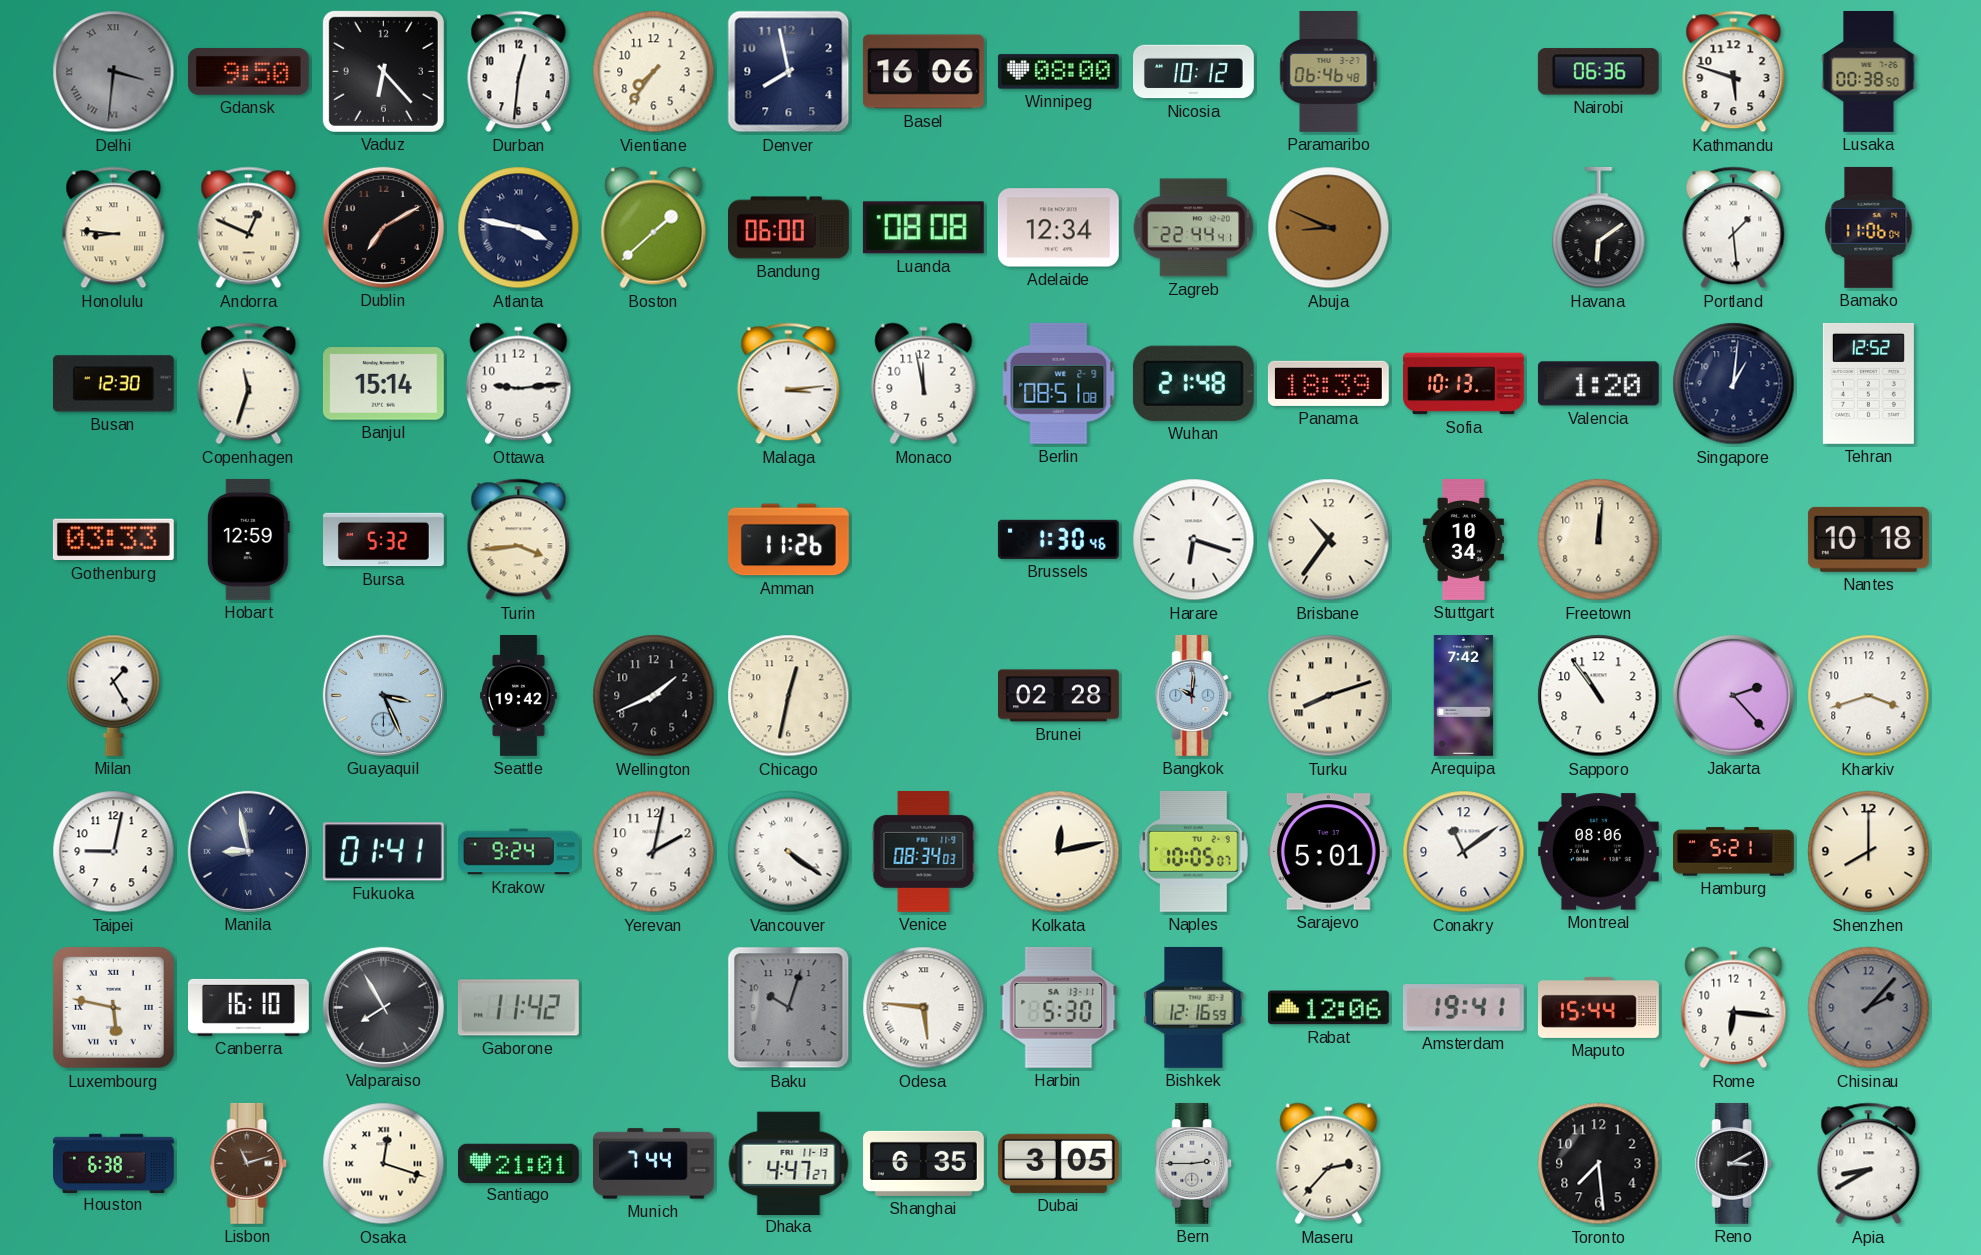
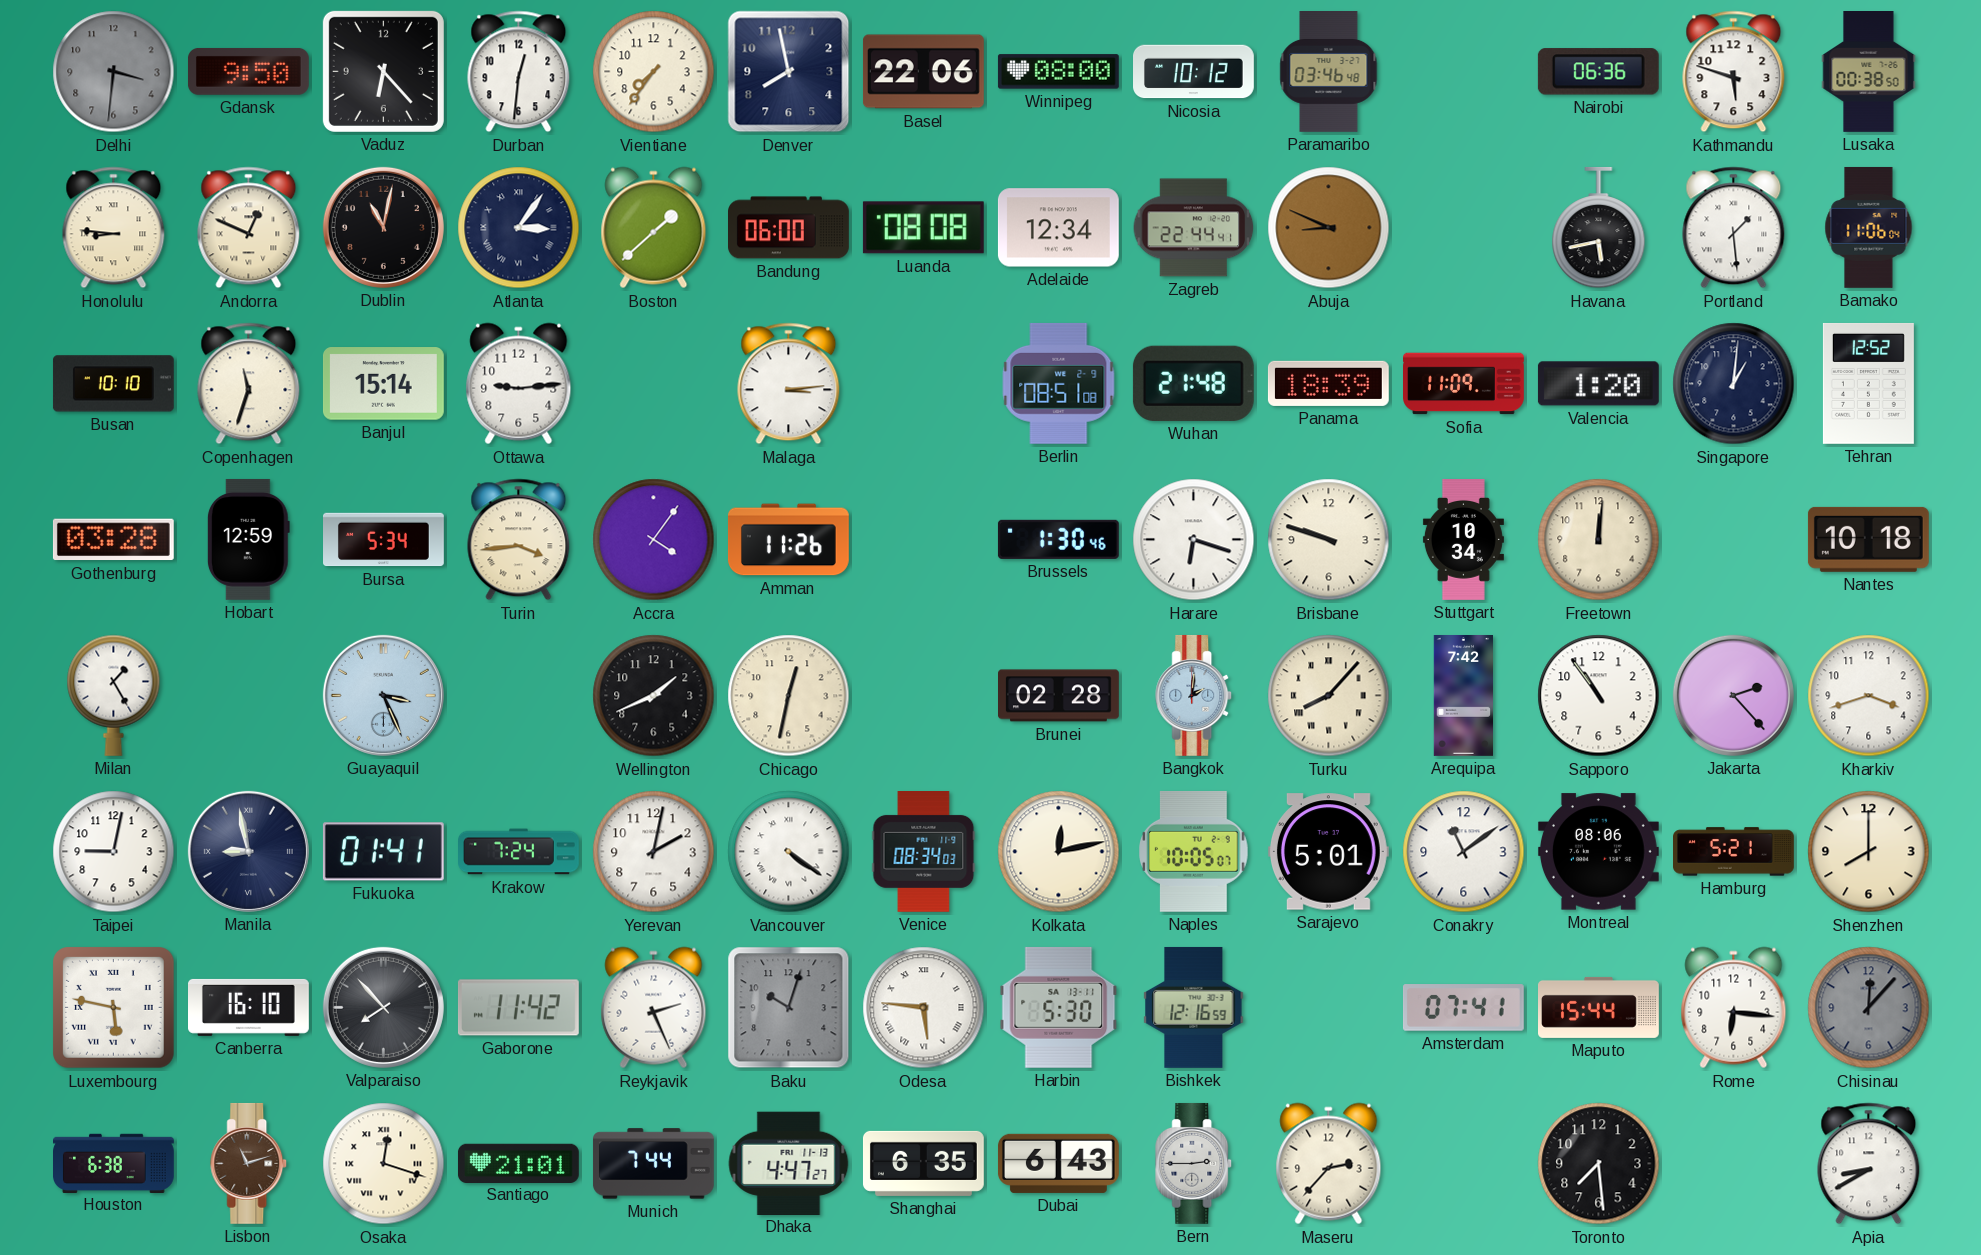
Delhi numerals: Roman -> Arabic
Basel: 16:06 -> 22:06
Paramaribo: 06:46 -> 03:46
Dublin: 7:10 -> 11:02
Atlanta: 3:47 -> 3:06
Havana: 6:09 -> 5:43
Busan: 12:30 -> 10:10
Monaco: 11:58 -> none
Sofia: 10:13 -> 11:09
Gothenburg: 03:33 -> 03:28
Bursa: 5:32 -> 5:34
Accra: none -> 4:06
Brisbane: 10:36 -> 9:48
Seattle: 19:42 -> none
Bangkok: 10:01 -> 2:01
Turku: 8:12 -> 8:07
Krakow: 9:24 -> 7:24
Valparaiso: 7:55 -> 7:53
Reykjavik: none -> 2:26
Rabat: 12:06 -> none
Amsterdam: 19:41 -> 07:41
Chisinau: 2:07 -> 12:07
Dubai: 3:05 -> 6:43
Reno: 3:10 -> none
